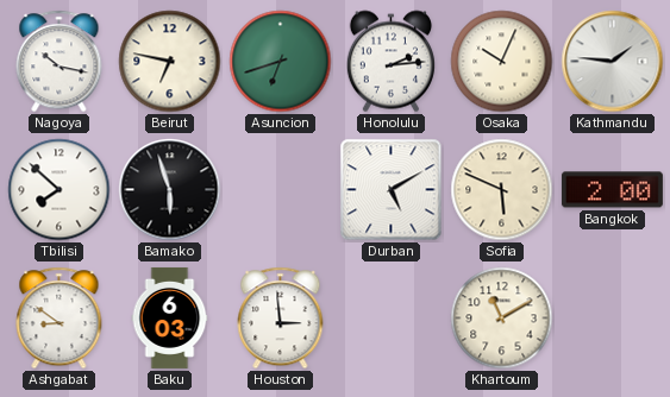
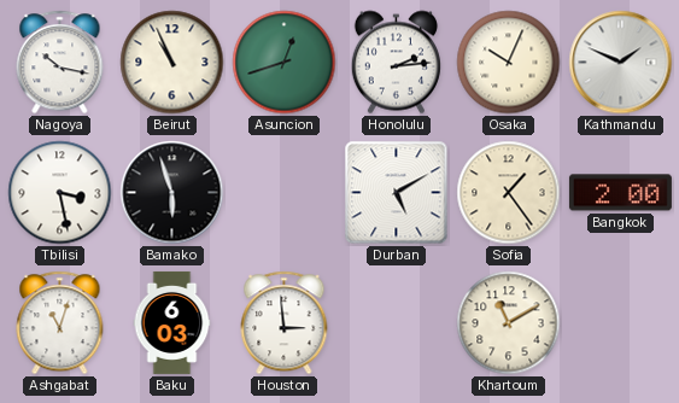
Beirut: 6:47 -> 10:56
Asuncion: 6:42 -> 12:42
Kathmandu: 1:46 -> 1:49
Tbilisi: 7:52 -> 3:28
Sofia: 5:49 -> 1:24
Ashgabat: 8:51 -> 11:03
